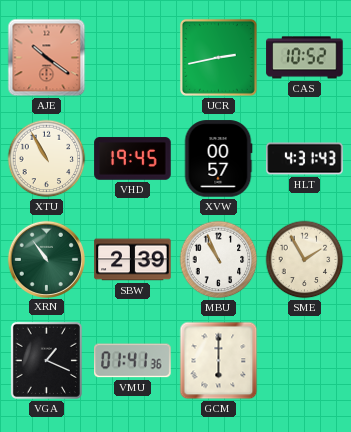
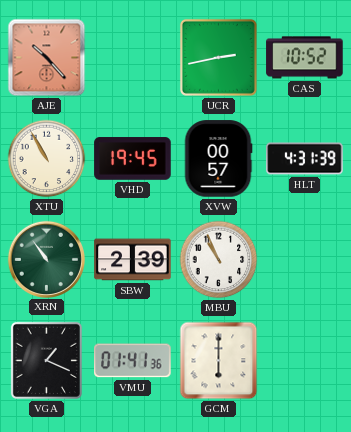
AJE: 10:21 -> 10:23
HLT: 4:31:43 -> 4:31:39
SME: 1:55 -> none
